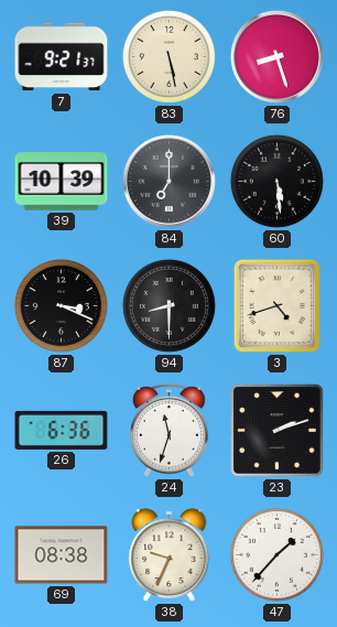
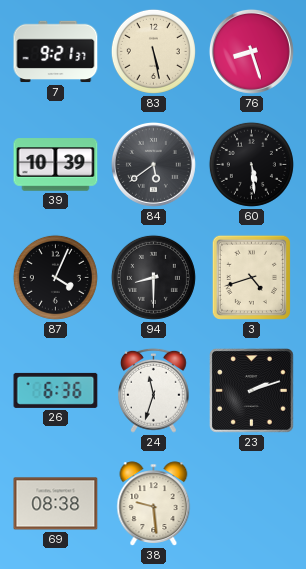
84: 7:00 -> 5:39
87: 3:19 -> 4:04
38: 9:34 -> 9:29
47: 1:37 -> none
